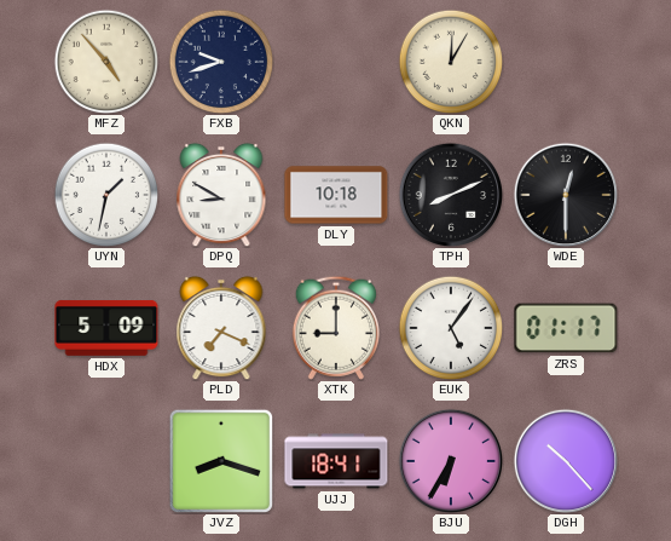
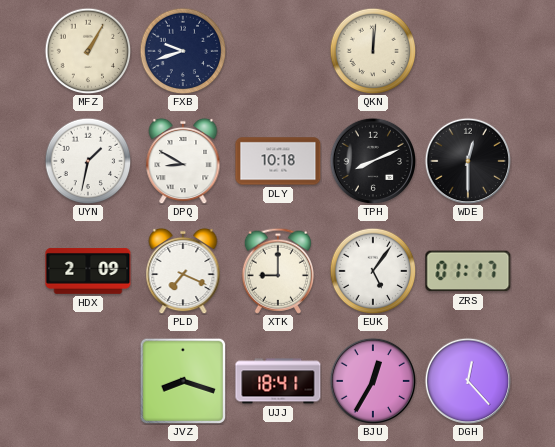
MFZ: 4:53 -> 1:05
QKN: 12:05 -> 12:01
HDX: 5:09 -> 2:09
BJU: 6:35 -> 12:35
DGH: 10:23 -> 12:23
